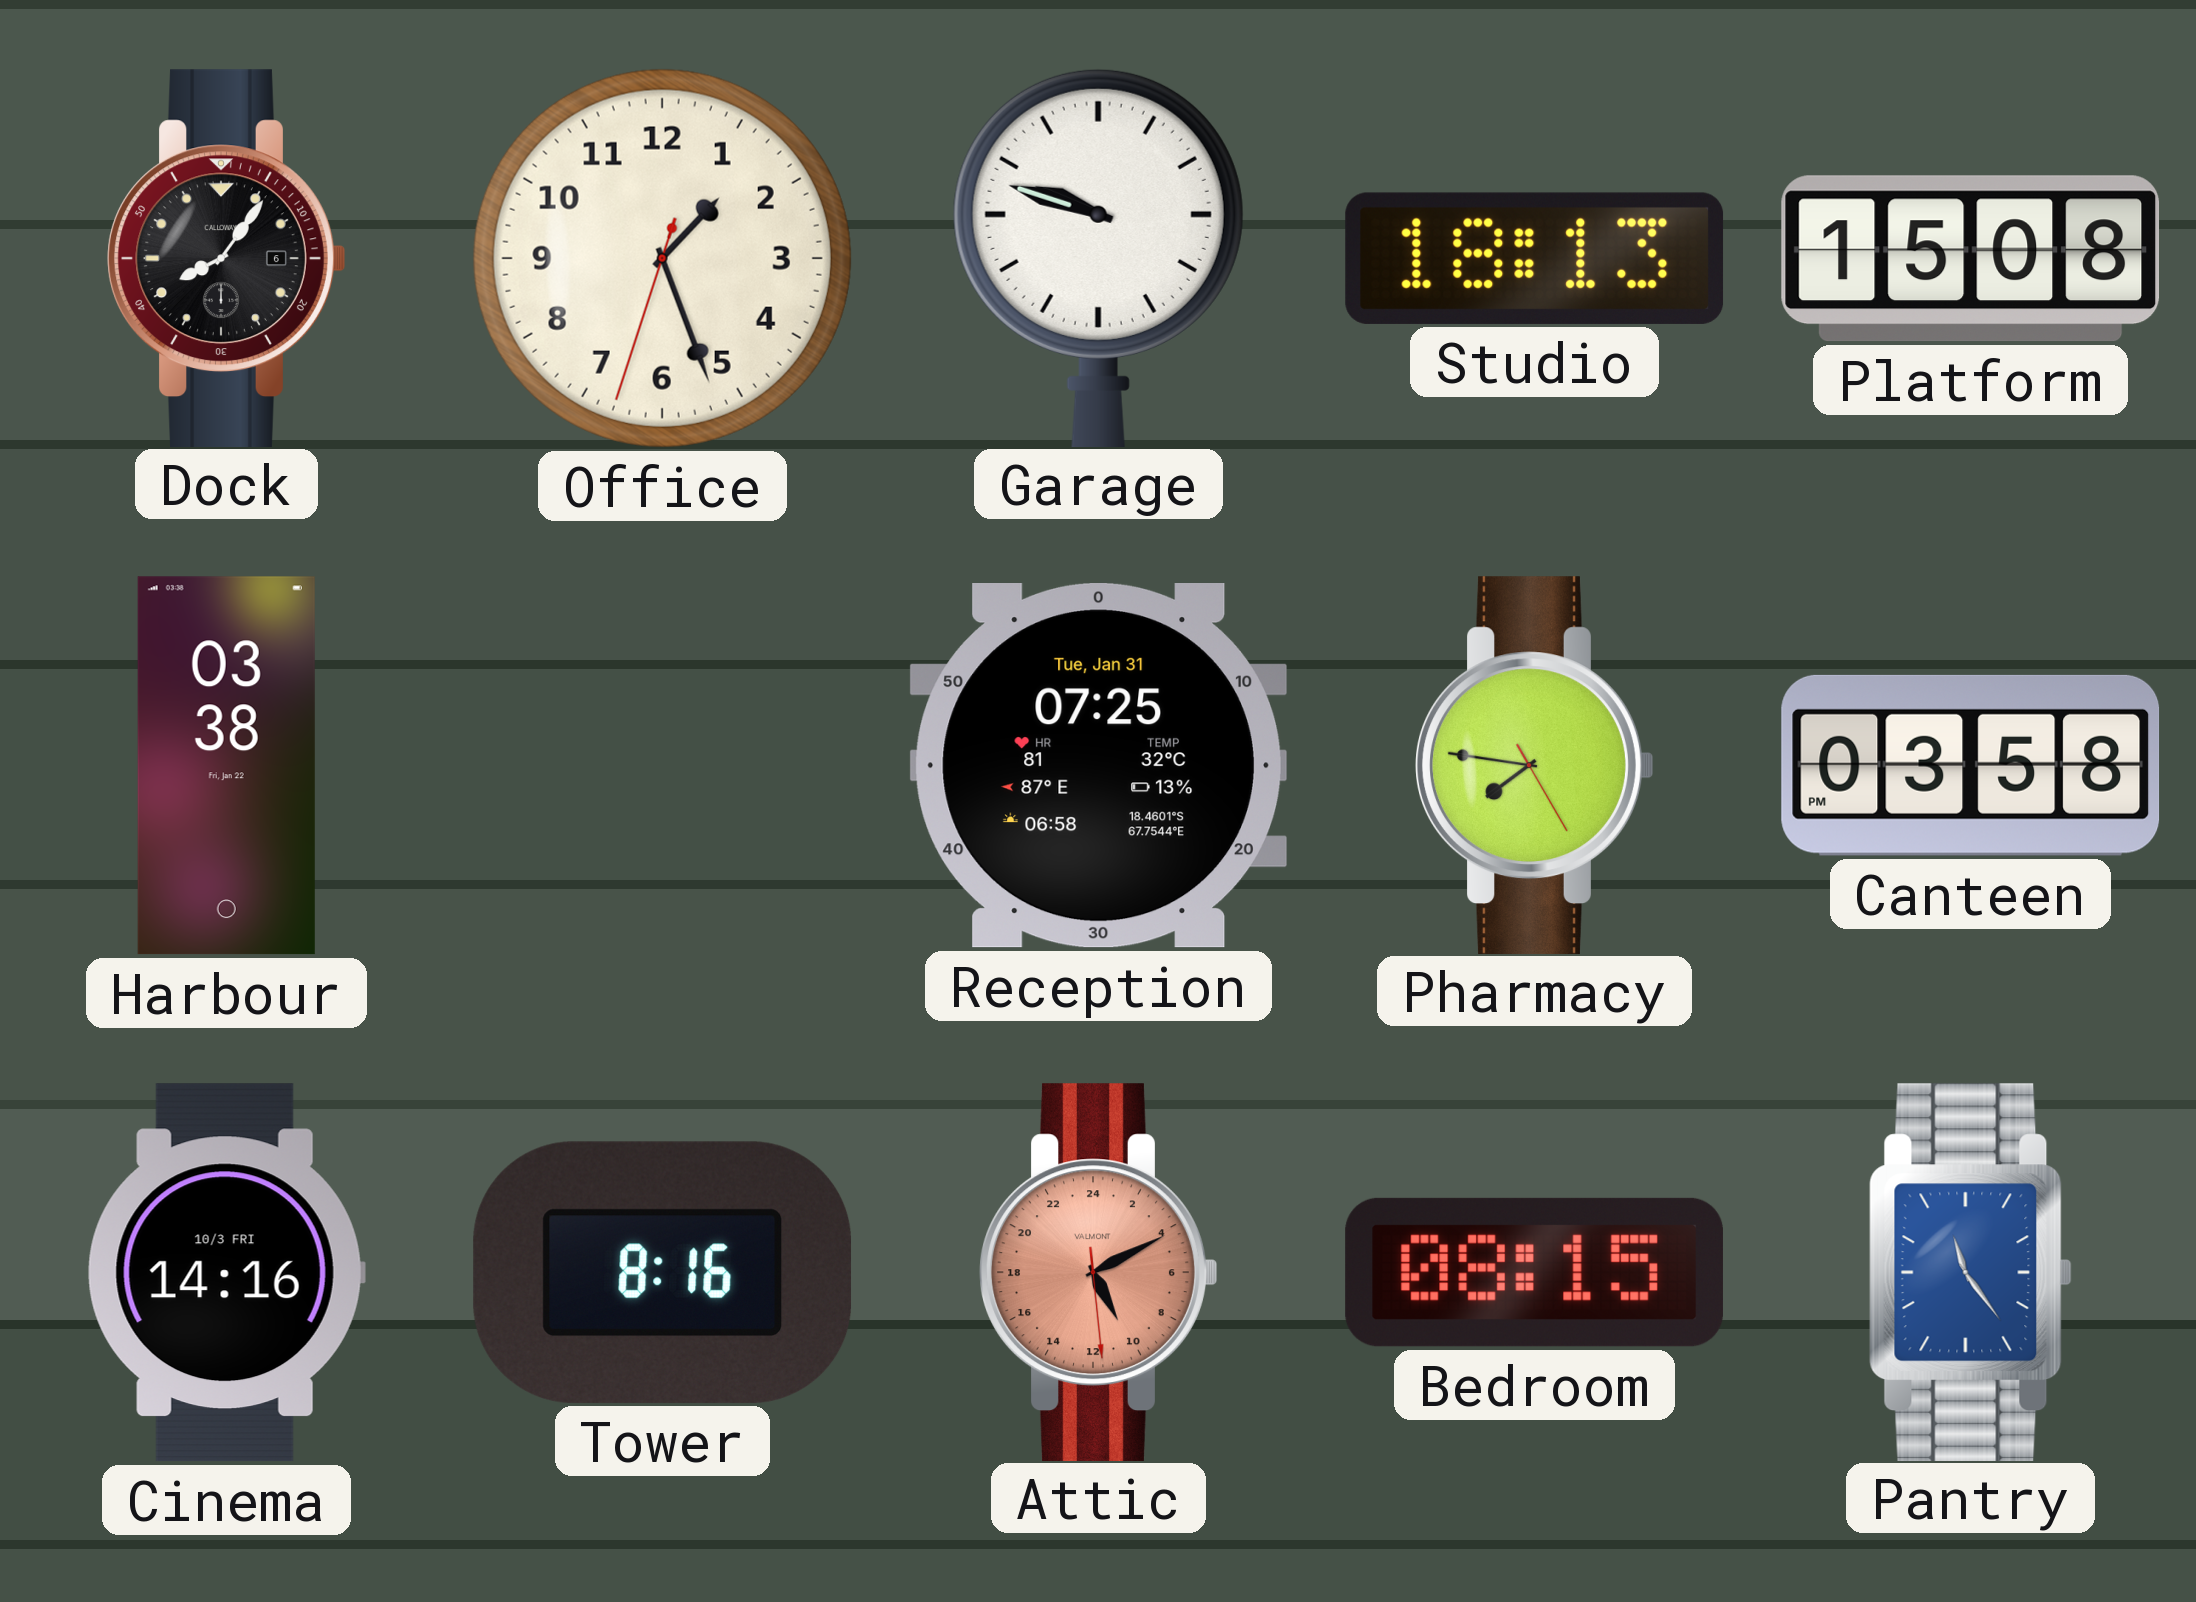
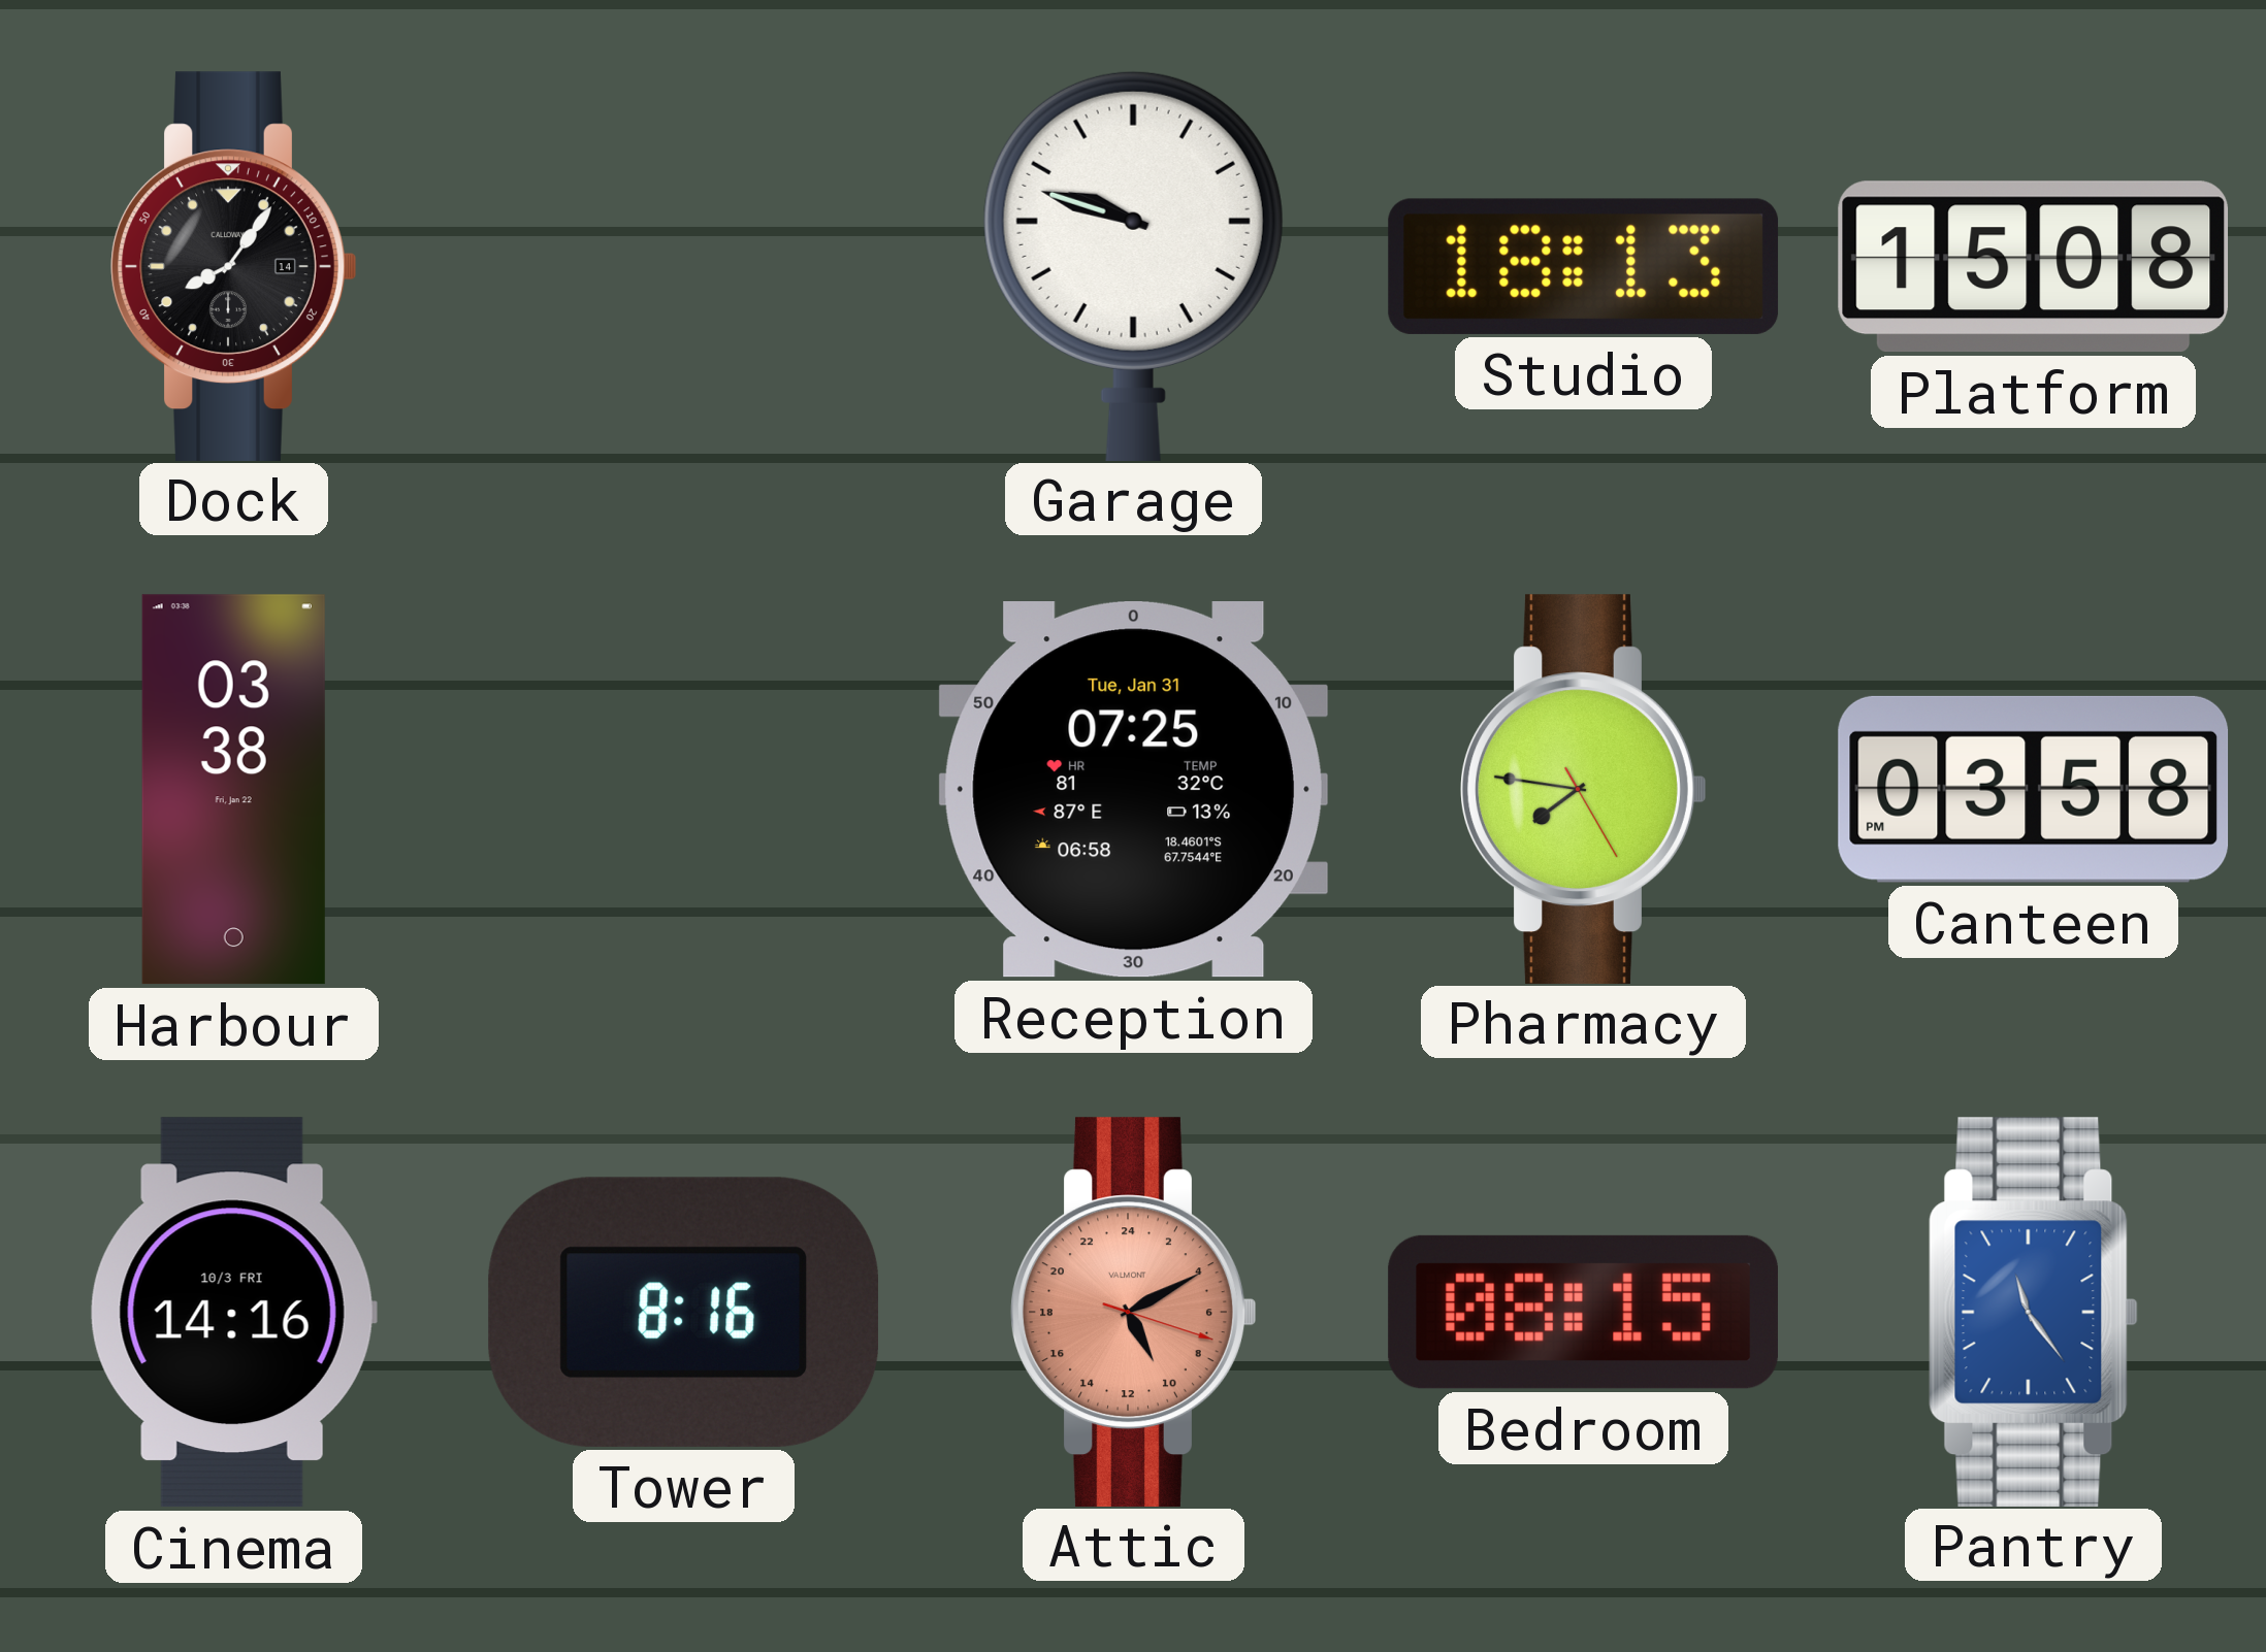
Dock date: 6 -> 14
Office: 1:26 -> none
Attic: 10:10:29 -> 10:10:18
